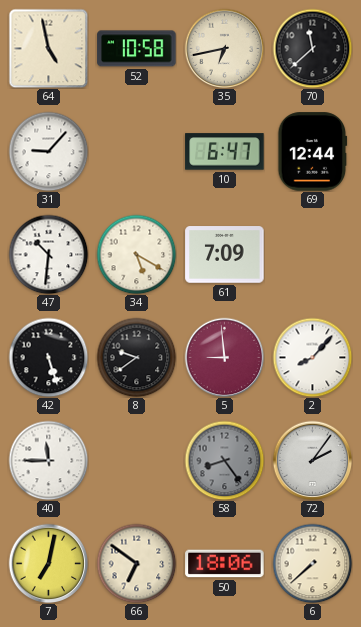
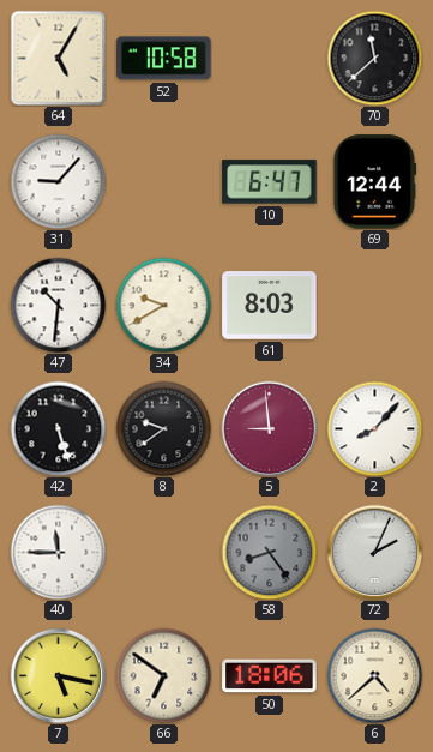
64: 4:58 -> 5:05
35: 6:43 -> none
34: 5:20 -> 9:40
61: 7:09 -> 8:03
72: 2:06 -> 2:04
7: 7:02 -> 5:17
6: 7:38 -> 4:38
